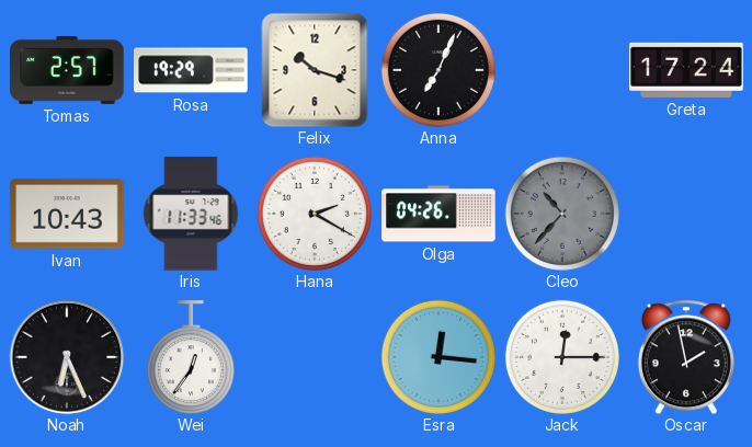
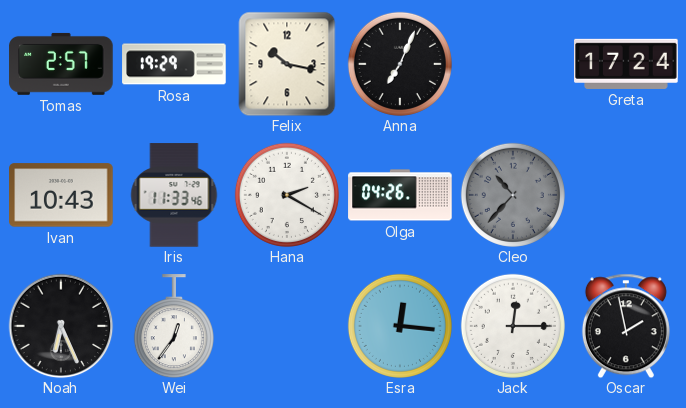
Felix: 10:18 -> 10:17
